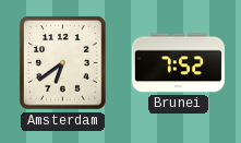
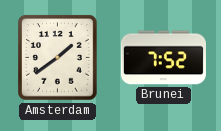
Amsterdam: 6:39 -> 1:39
